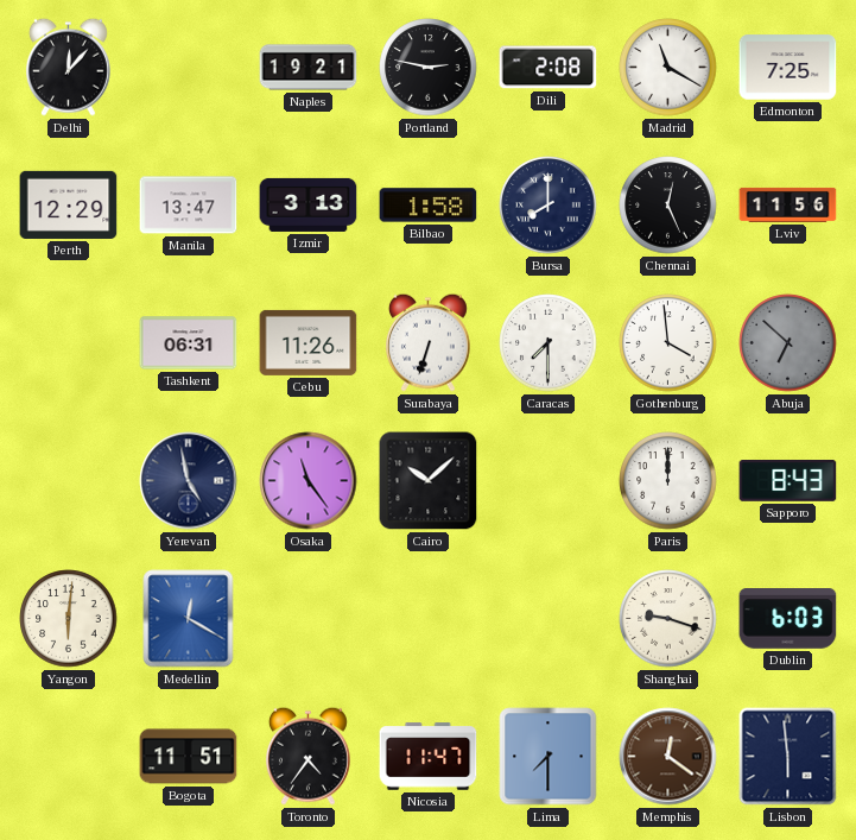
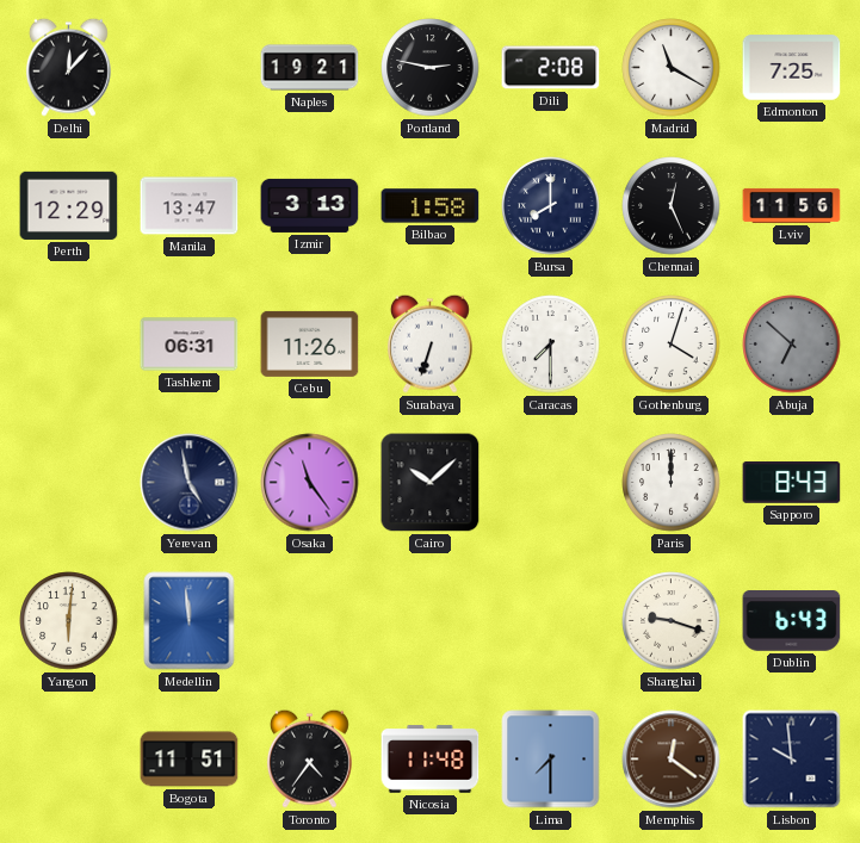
Gothenburg: 3:59 -> 4:03
Medellin: 12:20 -> 11:59
Dublin: 6:03 -> 6:43
Nicosia: 11:47 -> 11:48
Lisbon: 5:59 -> 9:59
